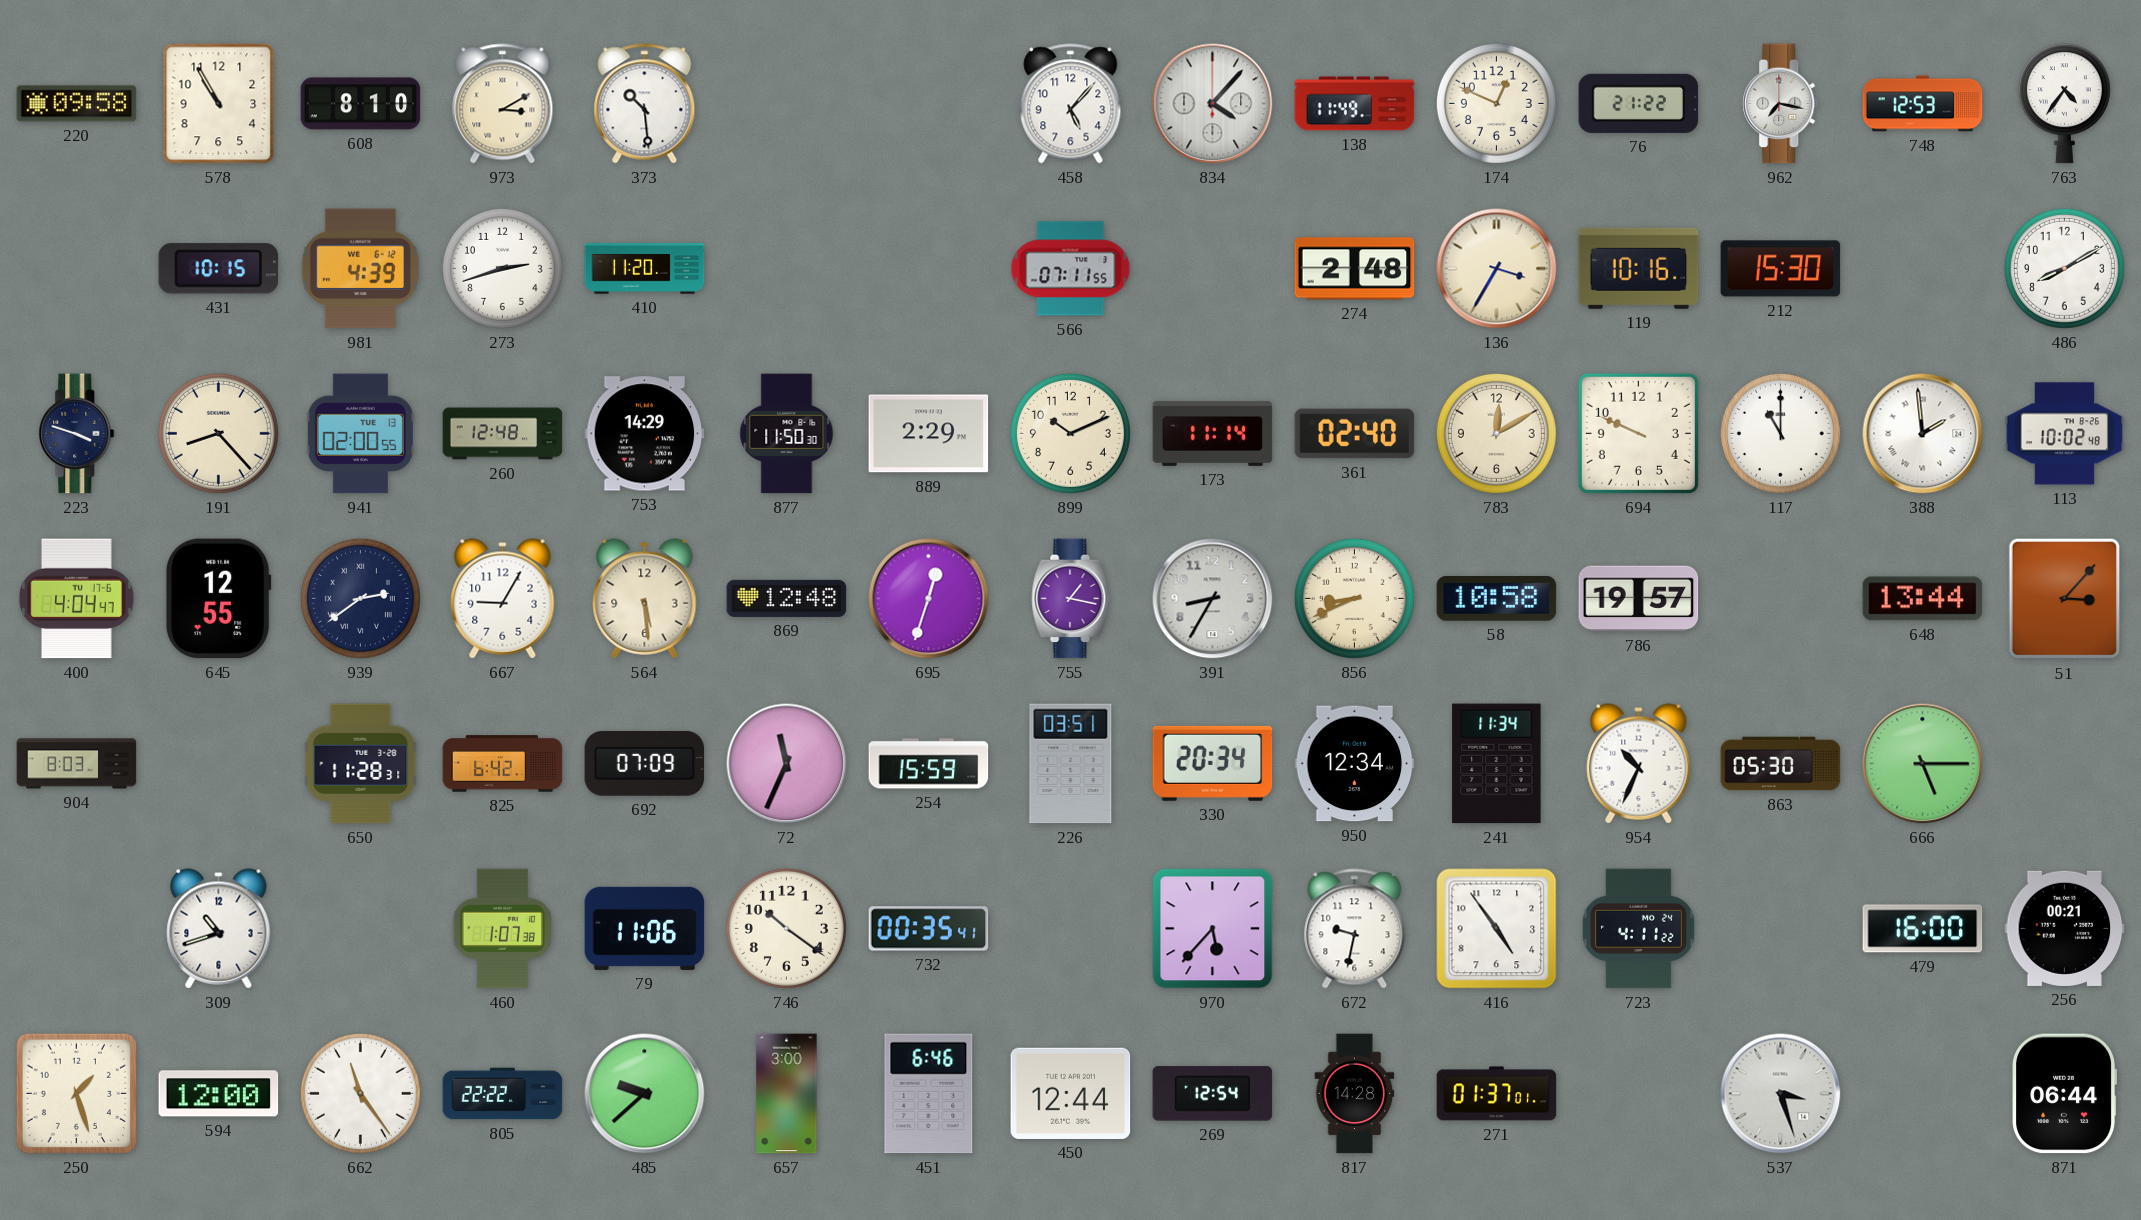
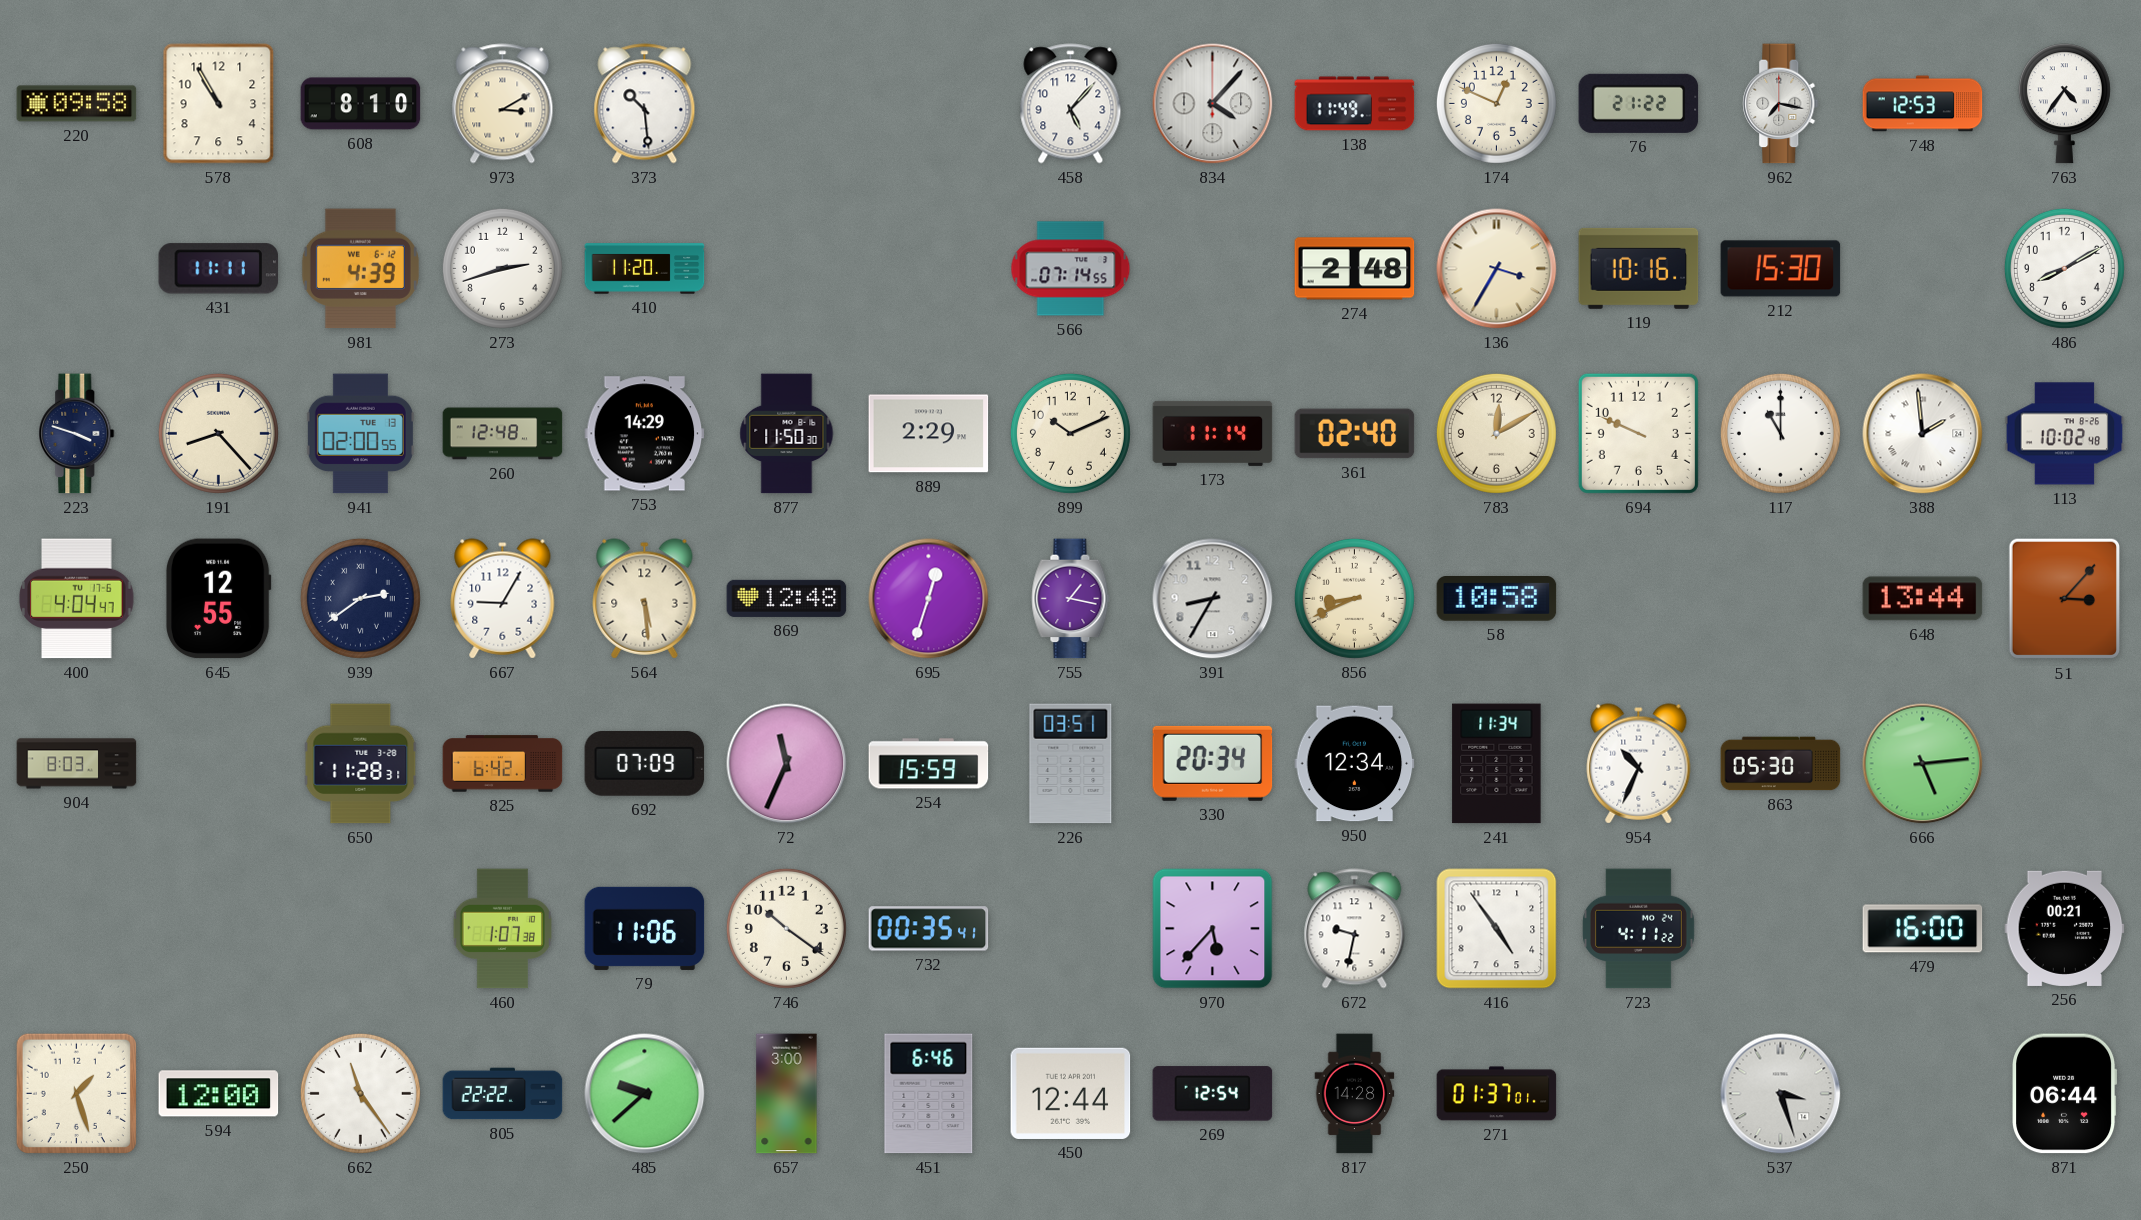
431: 10:15 -> 11:11
566: 07:11 -> 07:14
786: 19:57 -> none
666: 5:15 -> 5:14
309: 10:42 -> none
